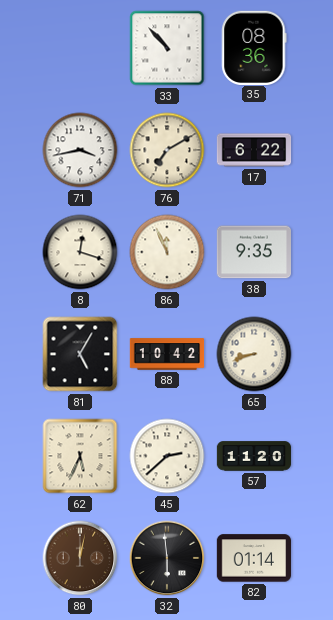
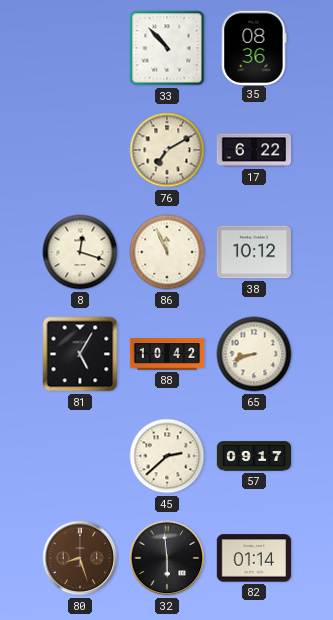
71: 3:43 -> none
38: 9:35 -> 10:12
62: 5:34 -> none
57: 11:20 -> 09:17
80: 12:02 -> 8:27
